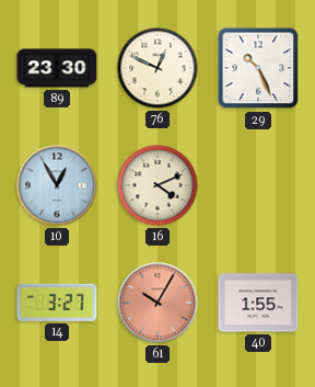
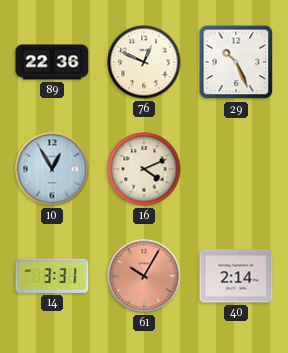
89: 23:30 -> 22:36
14: 3:27 -> 3:31
40: 1:55 -> 2:14
